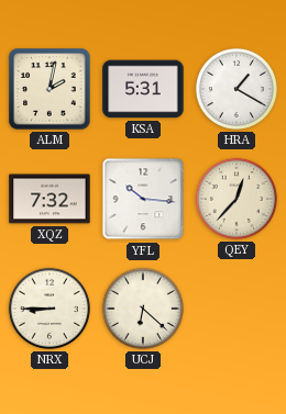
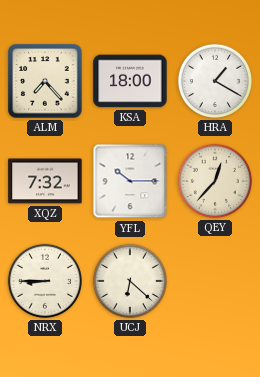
ALM: 2:02 -> 7:23
KSA: 5:31 -> 18:00
YFL: 10:16 -> 10:15
